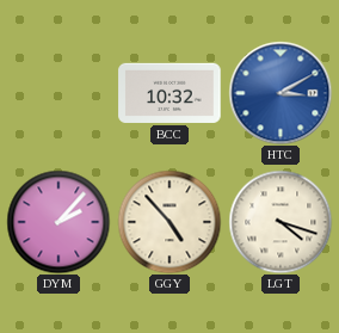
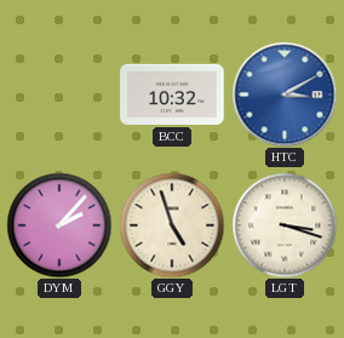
GGY: 4:53 -> 4:57
LGT: 4:18 -> 3:18
